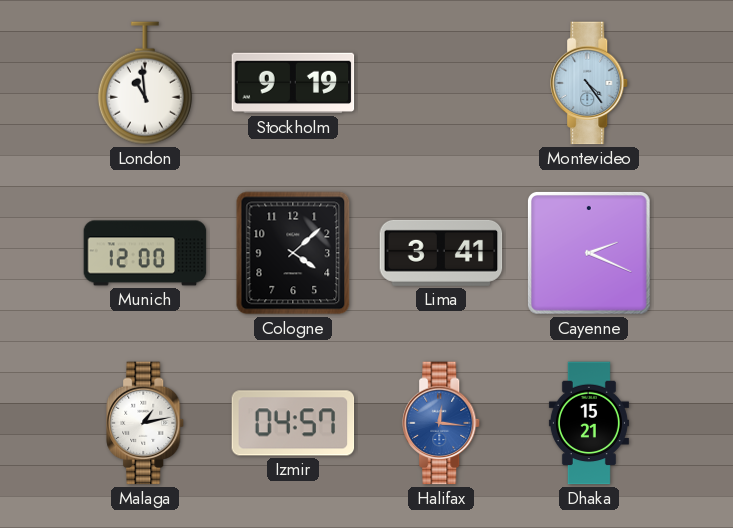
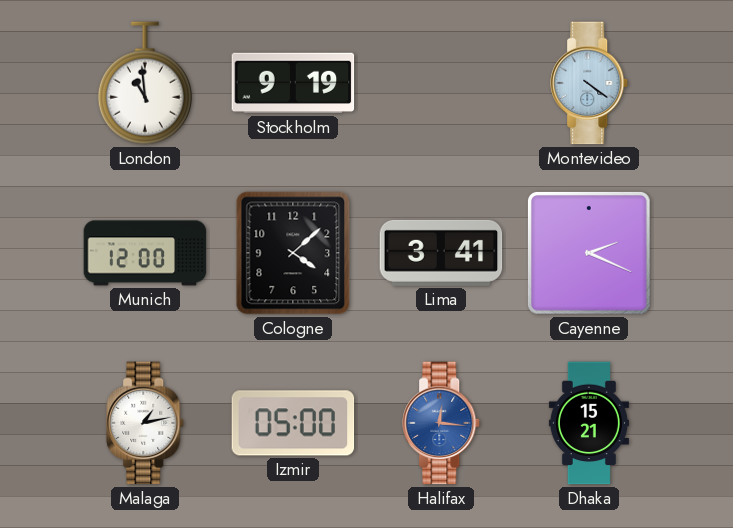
Montevideo: 4:24 -> 4:21
Izmir: 04:57 -> 05:00
